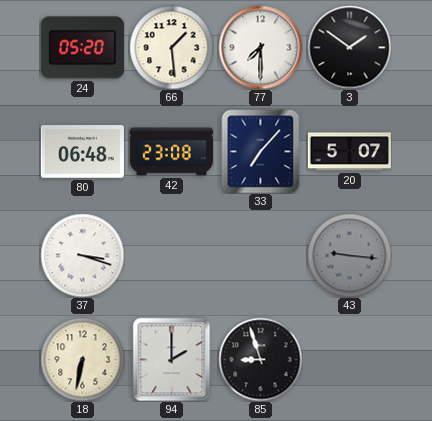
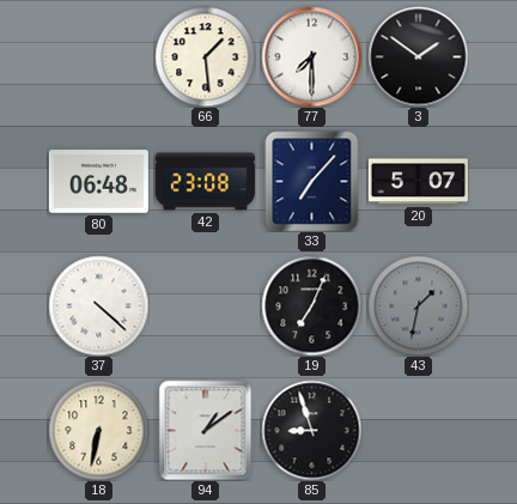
24: 05:20 -> none
37: 3:18 -> 4:22
19: none -> 7:04
43: 9:16 -> 1:32
94: 2:00 -> 1:09
